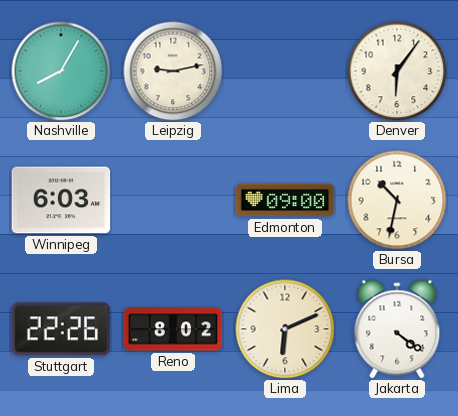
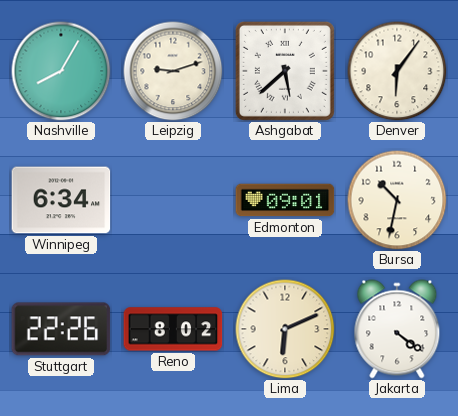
Leipzig: 9:13 -> 9:12
Ashgabat: none -> 5:38
Winnipeg: 6:03 -> 6:34
Edmonton: 09:00 -> 09:01
